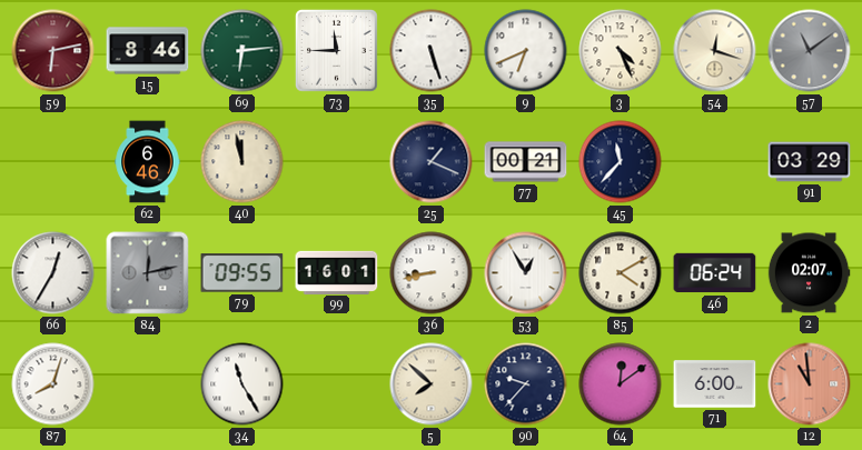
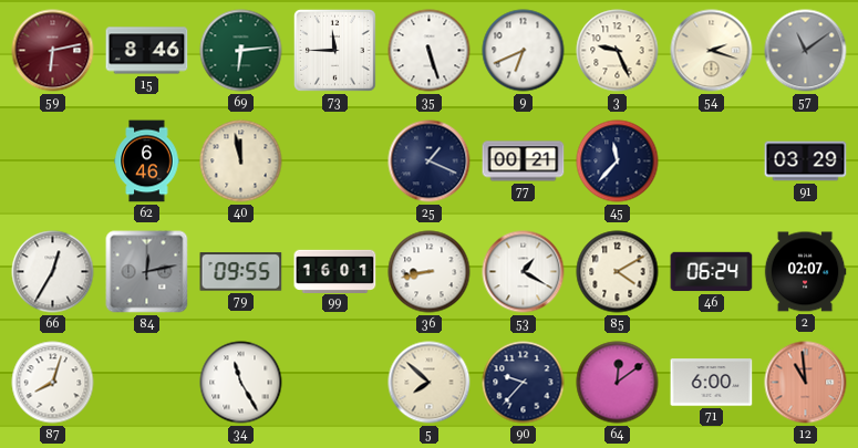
3: 4:26 -> 9:26
54: 12:18 -> 2:18
53: 12:55 -> 1:20
